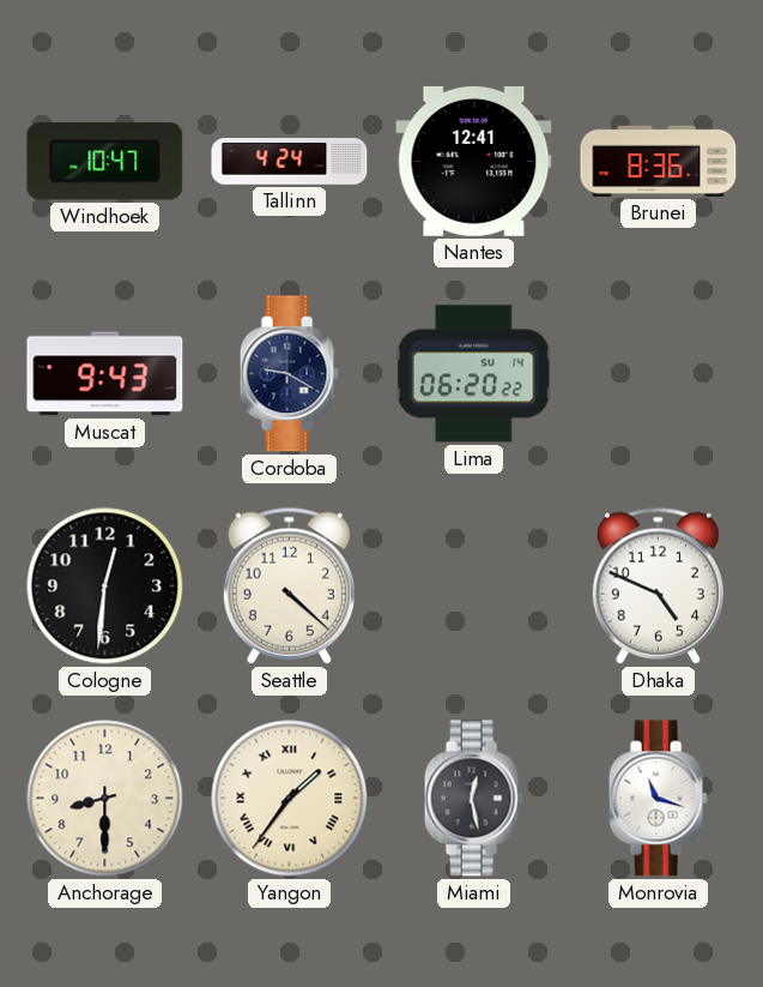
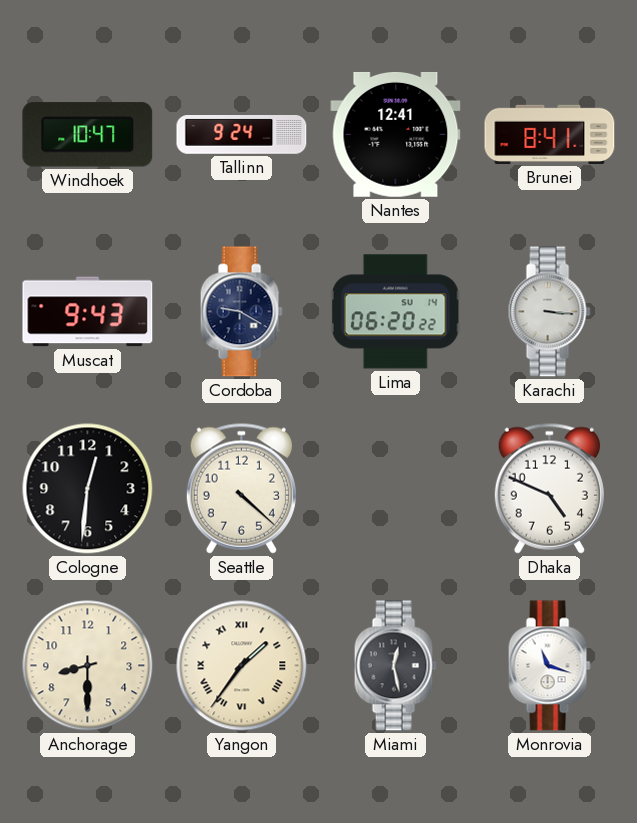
Tallinn: 4:24 -> 9:24
Brunei: 8:36 -> 8:41
Karachi: none -> 3:16
